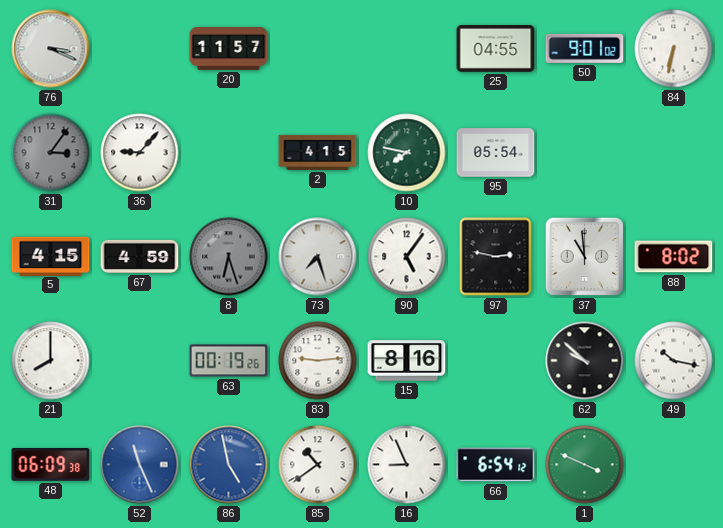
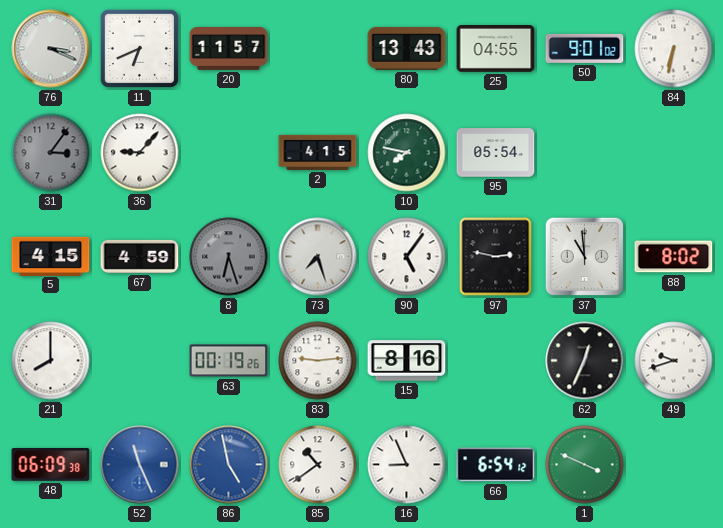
11: none -> 6:41
80: none -> 13:43
62: 9:52 -> 12:34
49: 10:17 -> 9:42
